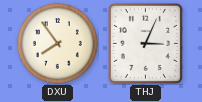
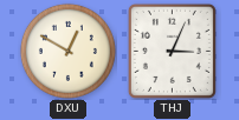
DXU: 7:54 -> 12:50
